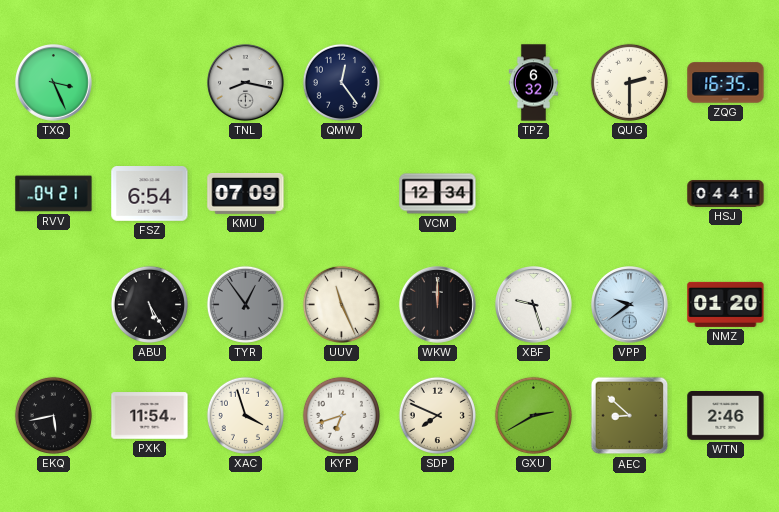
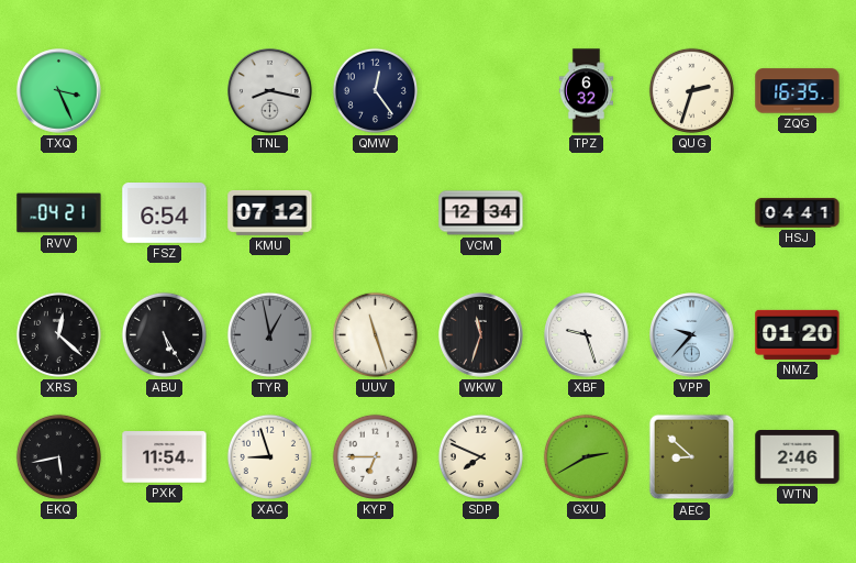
QUG: 2:30 -> 2:33
KMU: 07:09 -> 07:12
XRS: none -> 12:22
TYR: 12:54 -> 12:58
UUV: 11:26 -> 11:27
WKW: 12:00 -> 11:33
VPP: 9:39 -> 9:37
XAC: 3:57 -> 8:57
KYP: 6:42 -> 6:45
